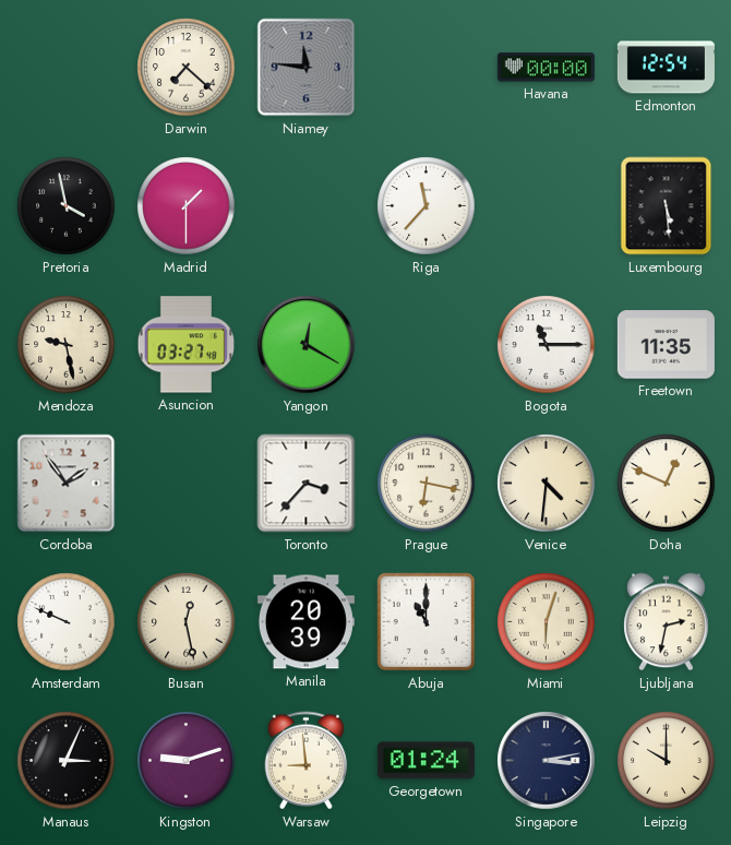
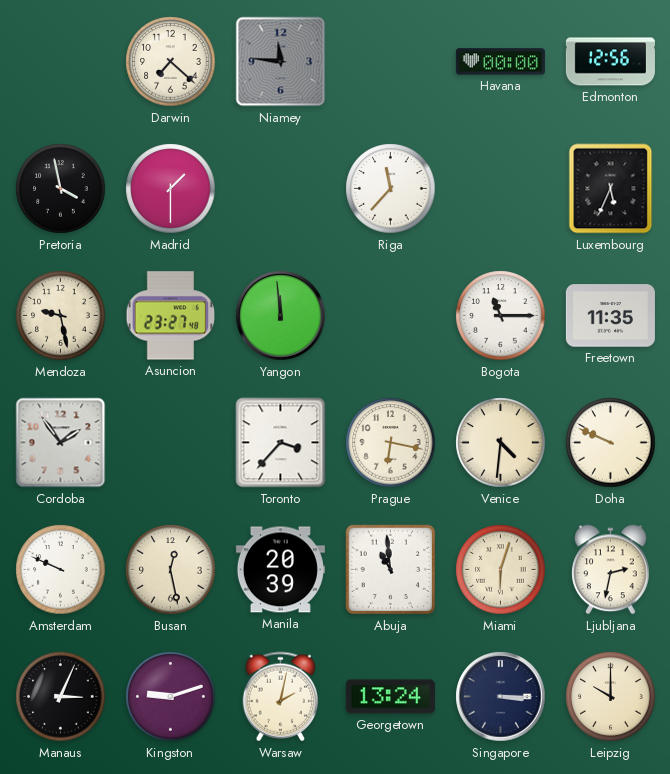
Edmonton: 12:54 -> 12:56
Luxembourg: 5:29 -> 5:34
Asuncion: 03:27 -> 23:27
Yangon: 12:20 -> 11:59
Doha: 12:49 -> 9:49
Abuja: 11:00 -> 10:59
Warsaw: 8:59 -> 2:02
Georgetown: 01:24 -> 13:24
Singapore: 3:13 -> 3:15
